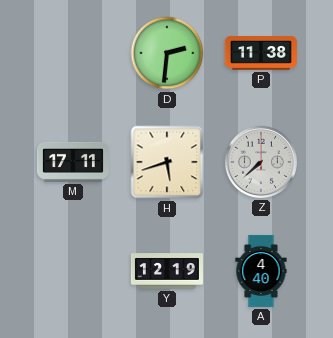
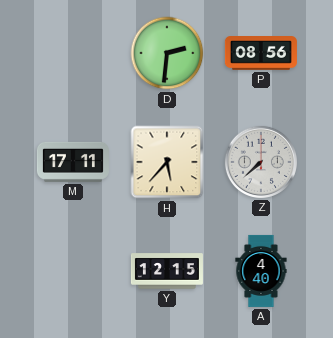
P: 11:38 -> 08:56
H: 5:42 -> 5:37
Y: 12:19 -> 12:15
